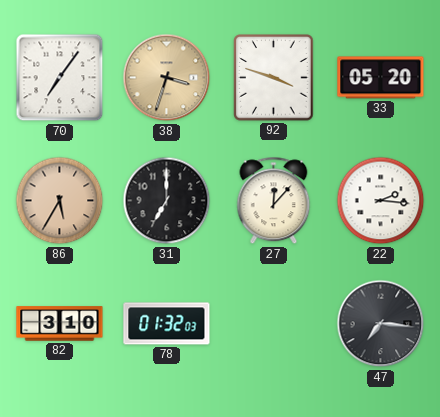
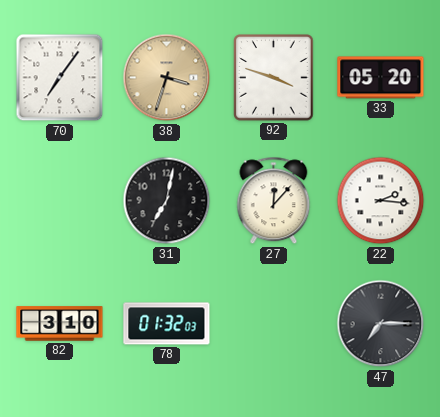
86: 5:35 -> none
31: 7:00 -> 7:02
47: 7:16 -> 7:15
